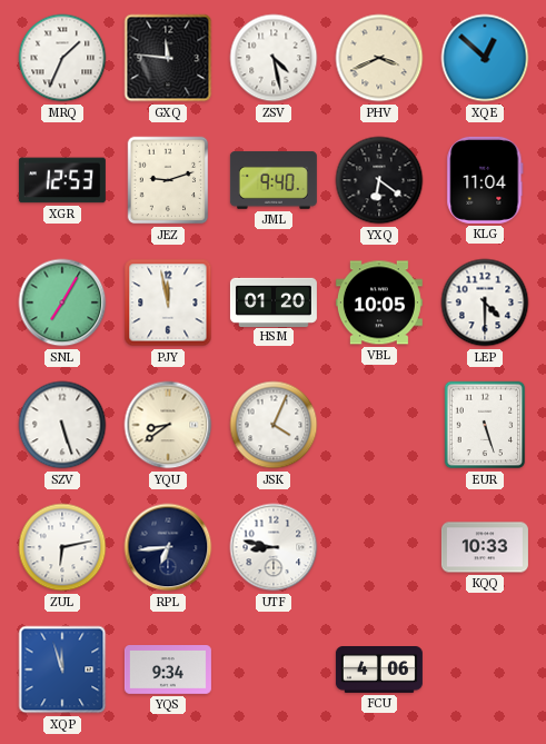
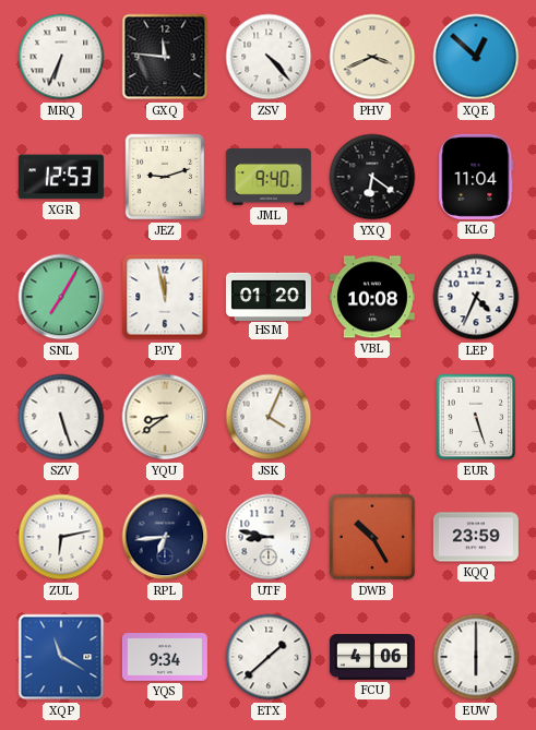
MRQ: 1:34 -> 6:34
ZSV: 4:28 -> 4:23
VBL: 10:05 -> 10:08
LEP: 4:30 -> 4:34
DWB: none -> 10:25
KQQ: 10:33 -> 23:59
XQP: 11:57 -> 11:20
ETX: none -> 1:38
EUW: none -> 6:00
